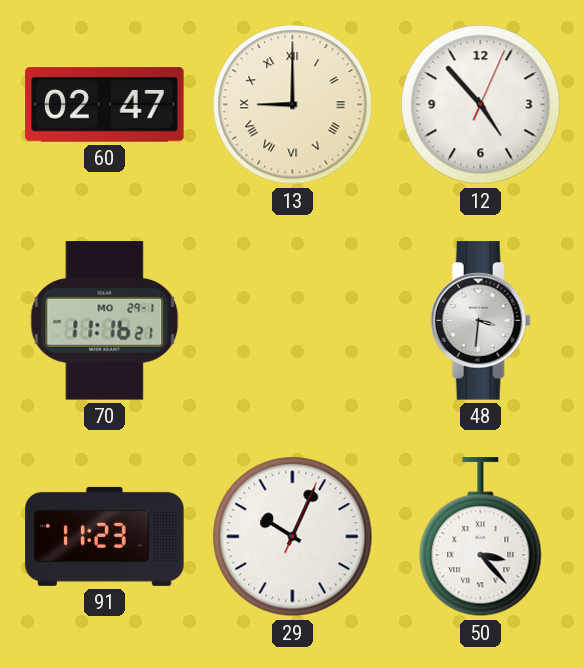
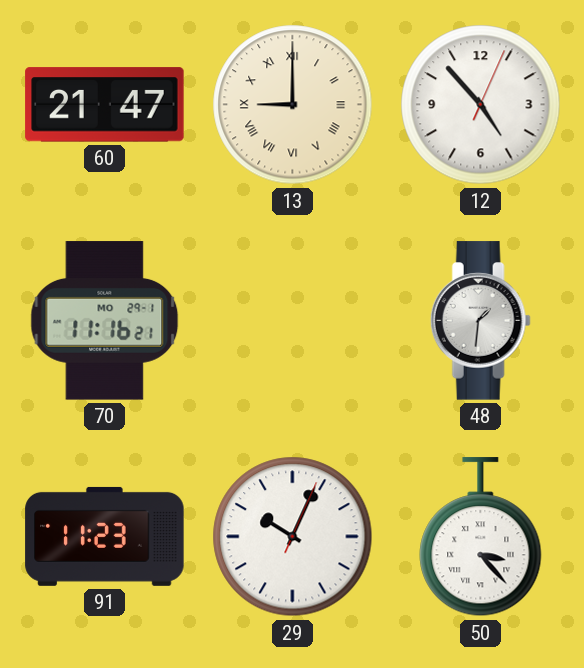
60: 02:47 -> 21:47
48: 3:31 -> 1:31
